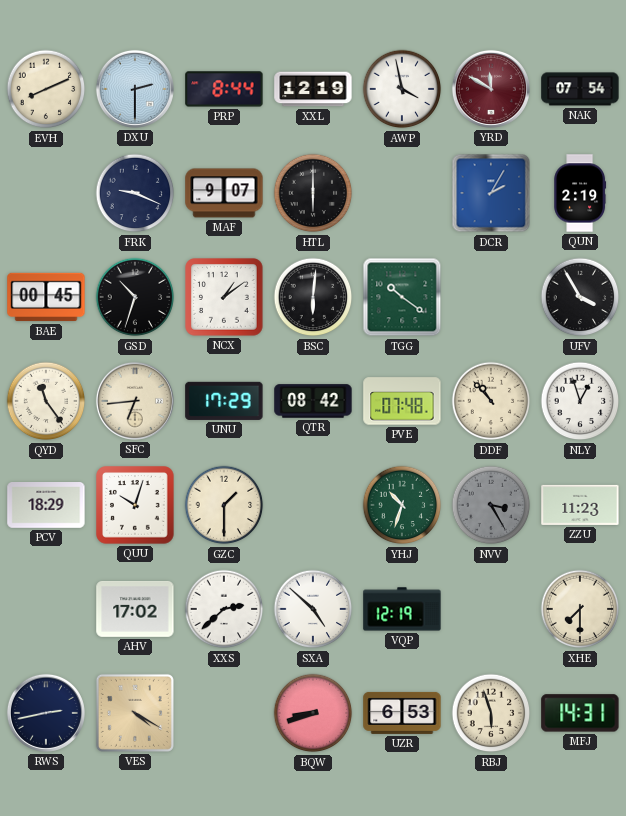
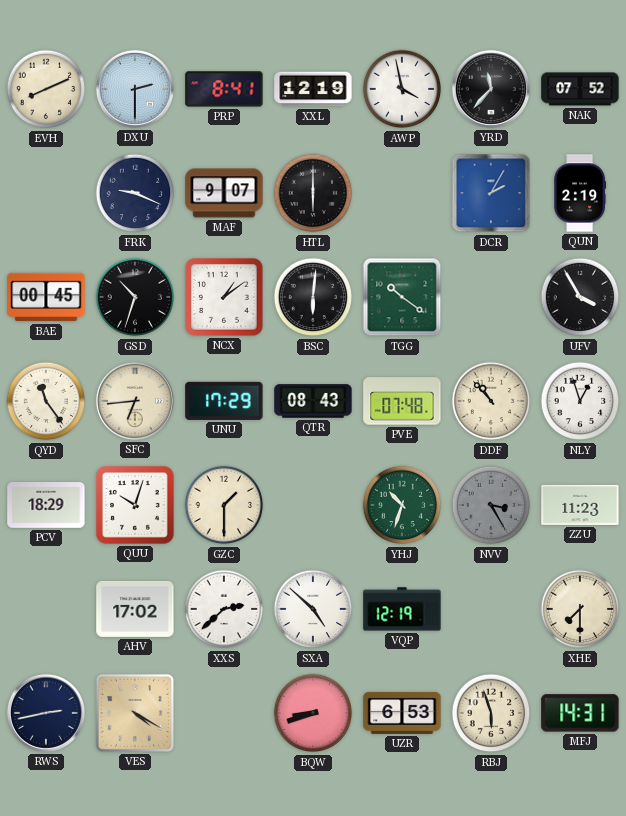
PRP: 8:44 -> 8:41
YRD: 11:50 -> 11:37
YRD dial: burgundy -> black
NAK: 07:54 -> 07:52
QTR: 08:42 -> 08:43
